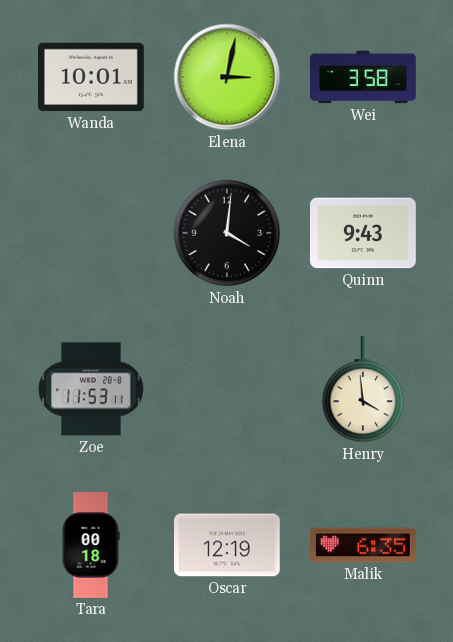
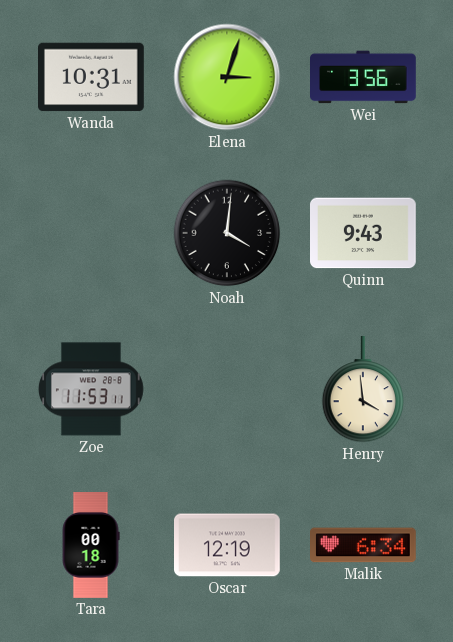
Wanda: 10:01 -> 10:31
Elena: 3:02 -> 3:03
Wei: 3:58 -> 3:56
Malik: 6:35 -> 6:34
